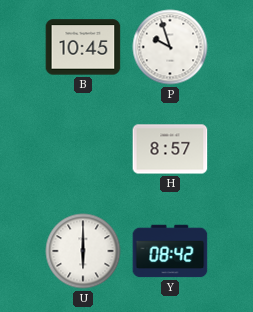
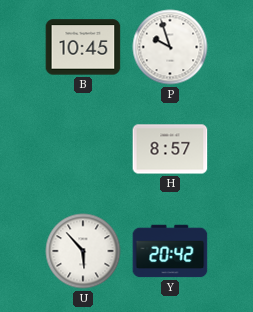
U: 6:00 -> 5:53
Y: 08:42 -> 20:42
